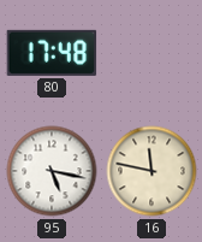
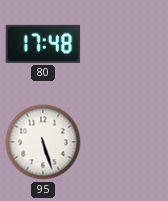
95: 5:17 -> 5:27
16: 11:47 -> none
